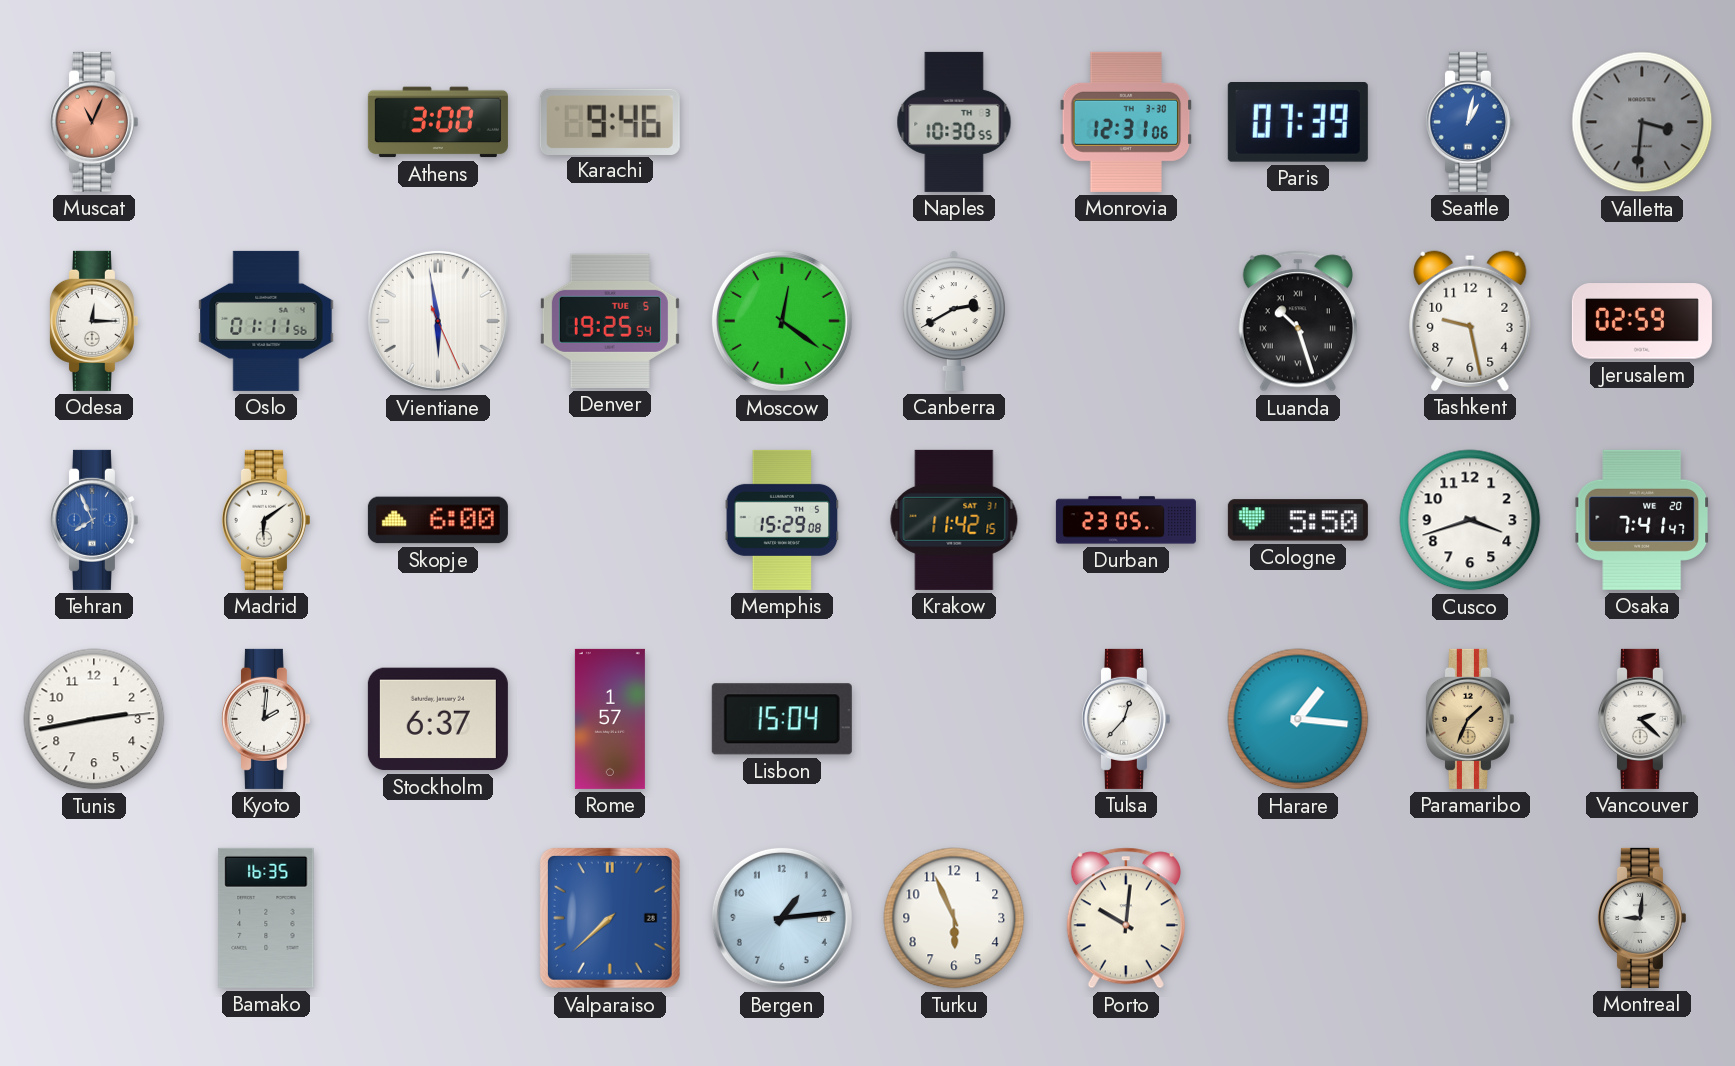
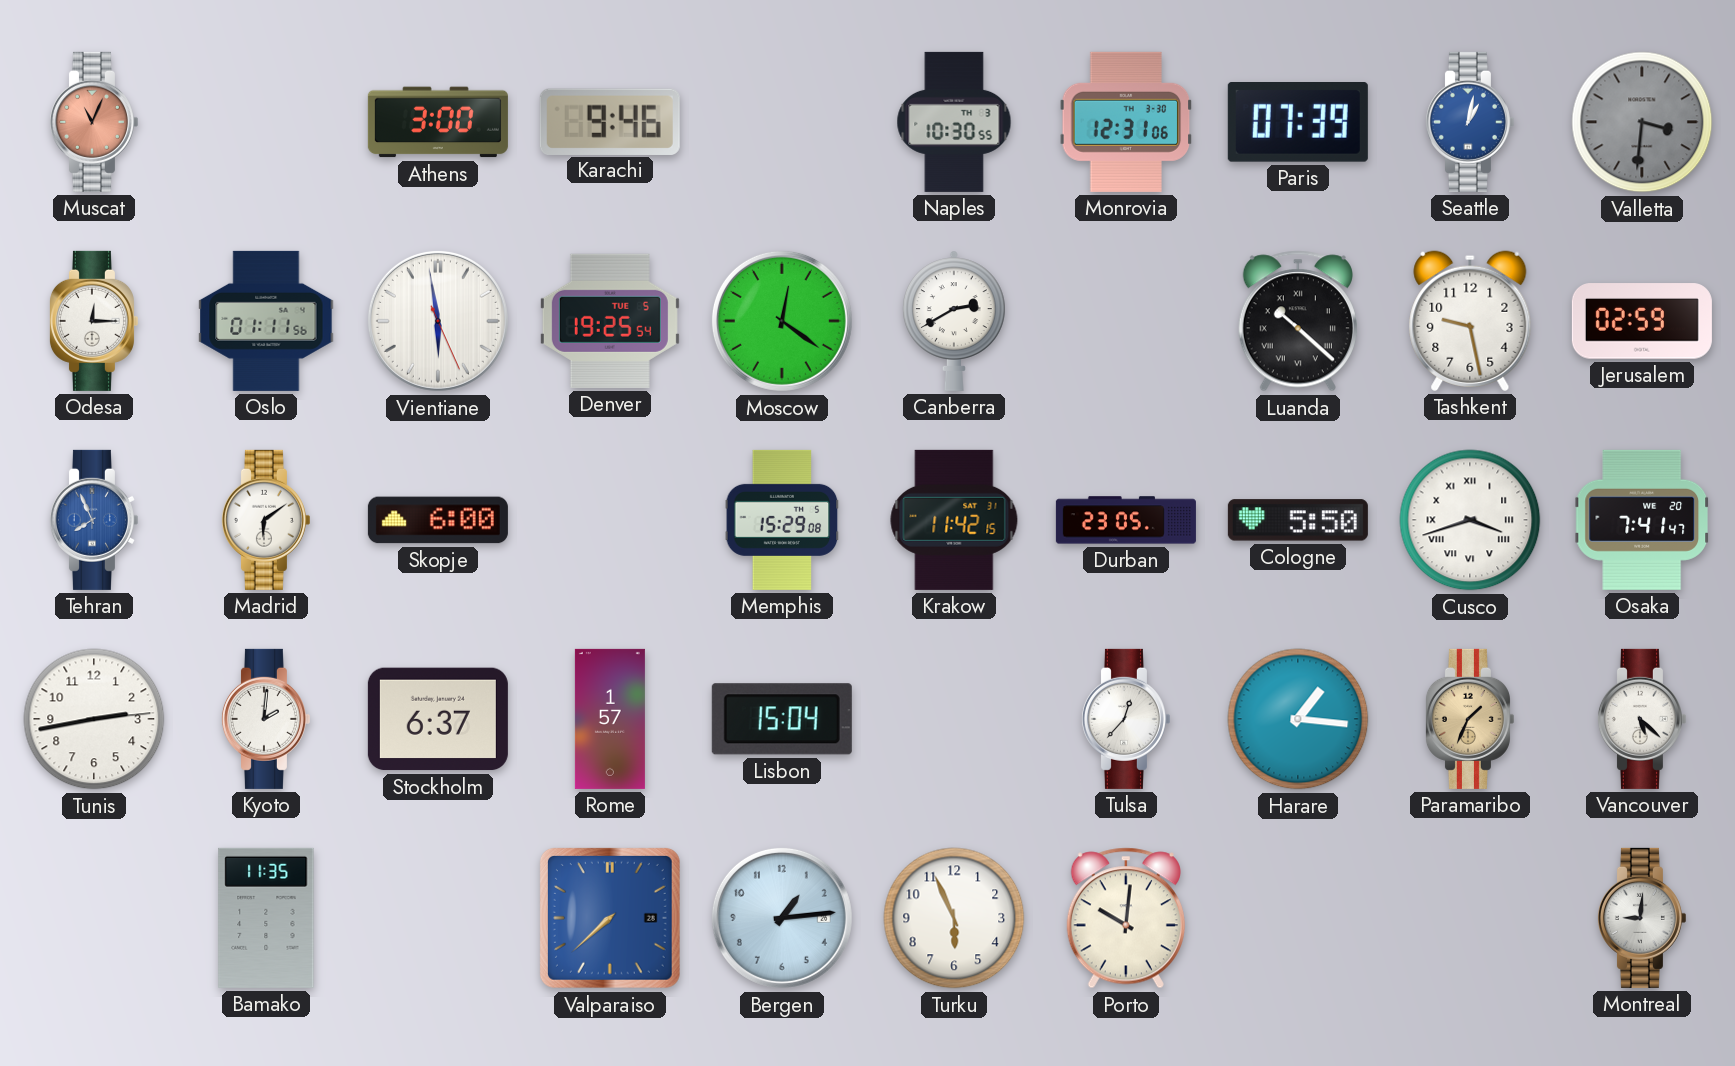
Luanda: 10:27 -> 10:22
Cusco numerals: Arabic -> Roman
Vancouver: 2:22 -> 5:22
Bamako: 16:35 -> 11:35
